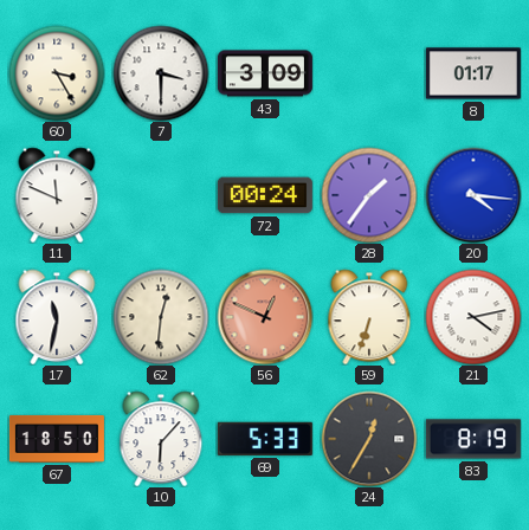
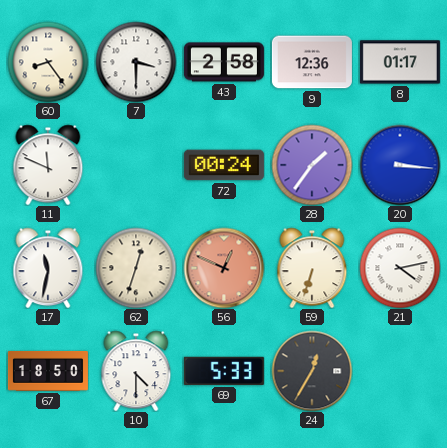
60: 3:25 -> 8:24
43: 3:09 -> 2:58
9: none -> 12:36
20: 4:16 -> 3:16
62: 12:31 -> 12:33
10: 6:07 -> 4:30
83: 8:19 -> none
